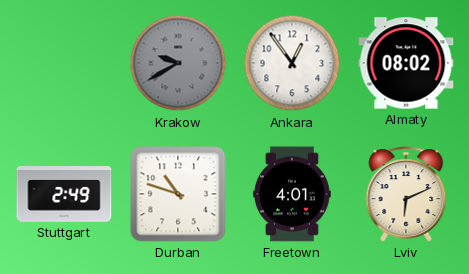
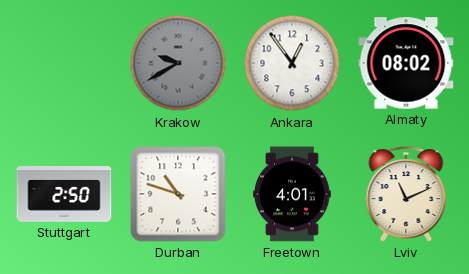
Stuttgart: 2:49 -> 2:50
Lviv: 6:11 -> 11:11
